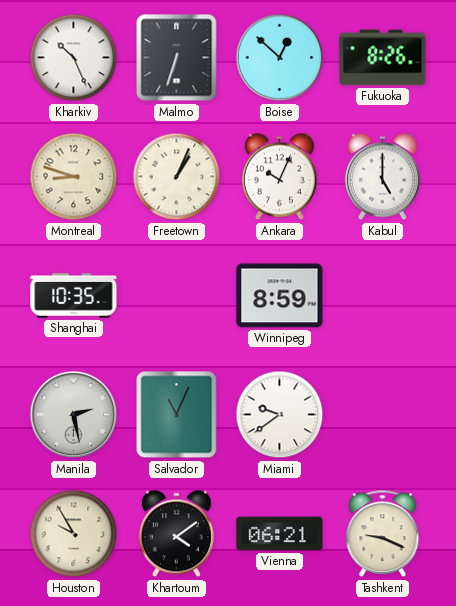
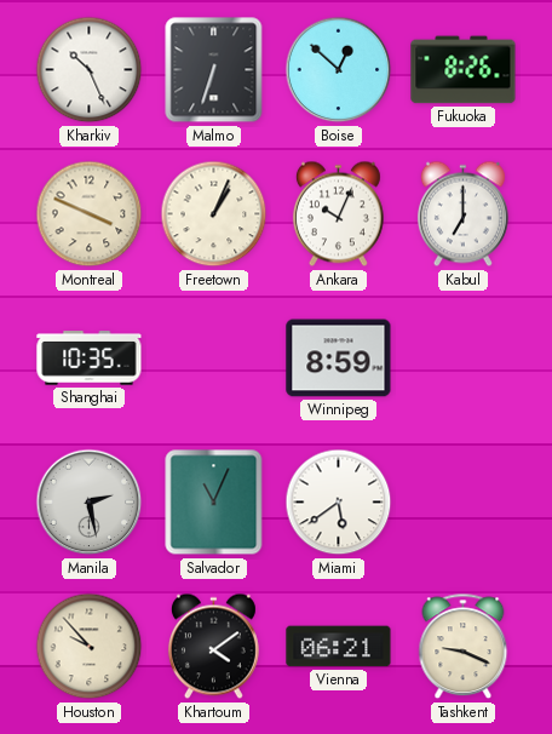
Montreal: 8:48 -> 3:49
Kabul: 5:00 -> 7:00
Miami: 9:39 -> 5:39
Houston: 9:55 -> 9:53
